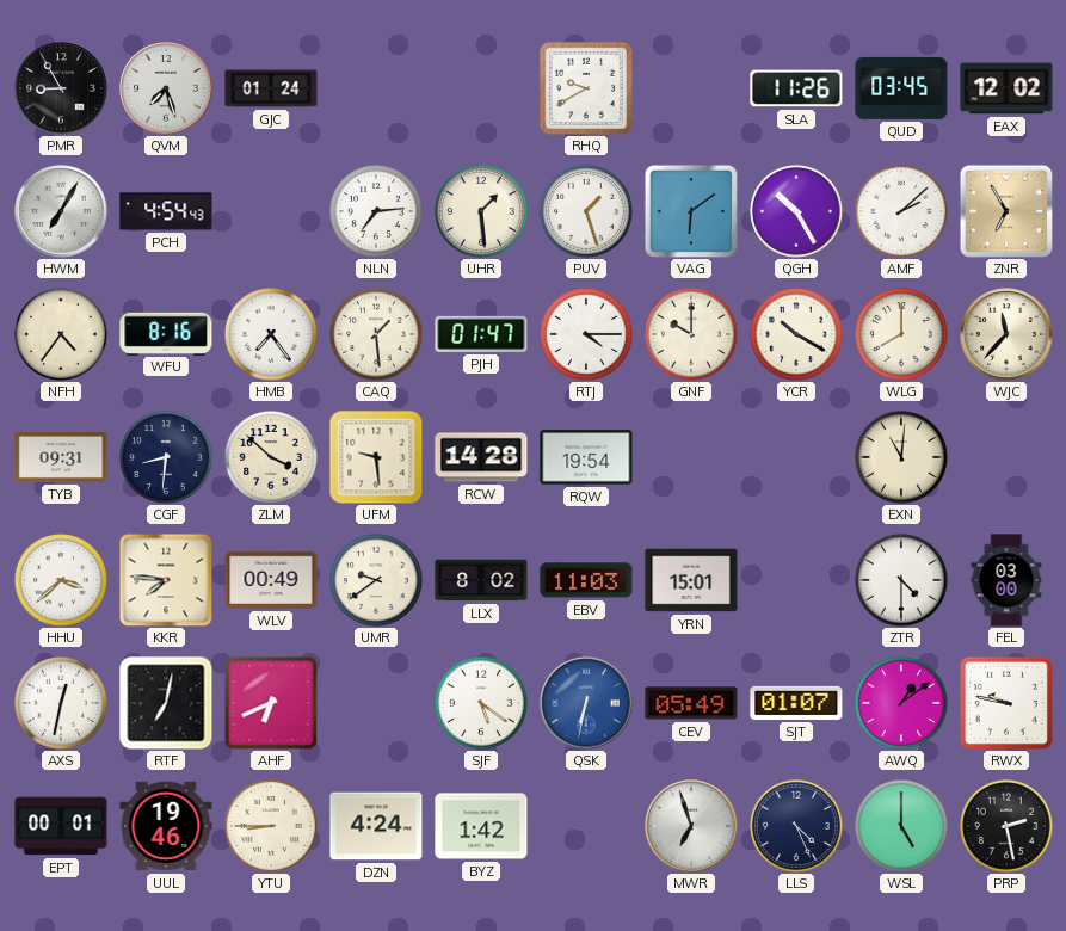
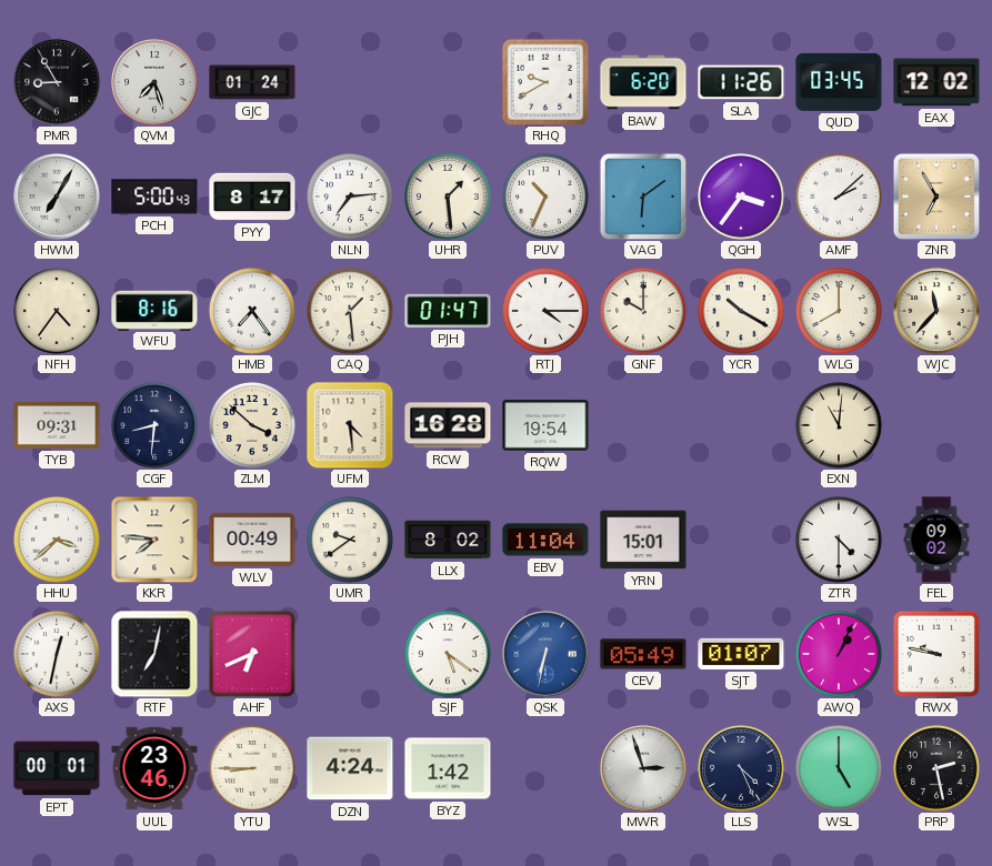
BAW: none -> 6:20
PCH: 4:54 -> 5:00
PYY: none -> 8:17
PUV: 1:27 -> 10:34
QGH: 10:25 -> 3:36
UFM: 9:29 -> 4:29
RCW: 14:28 -> 16:28
EBV: 11:03 -> 11:04
FEL: 03:00 -> 09:02
AWQ: 1:09 -> 1:04
UUL: 19:46 -> 23:46
MWR: 6:57 -> 2:57
